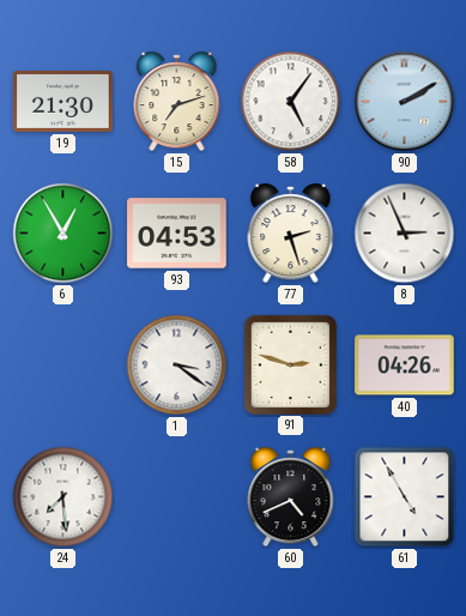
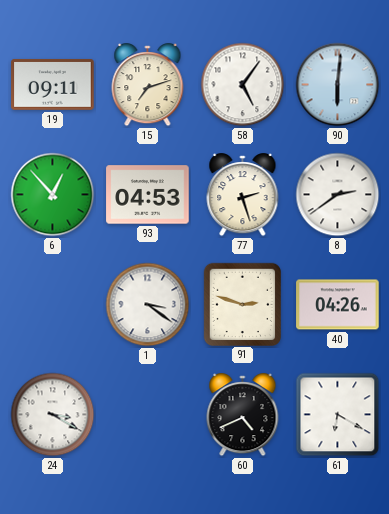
19: 21:30 -> 09:11
90: 2:10 -> 6:01
6: 12:55 -> 12:53
8: 2:56 -> 2:39
24: 7:29 -> 3:20
61: 4:55 -> 6:20
